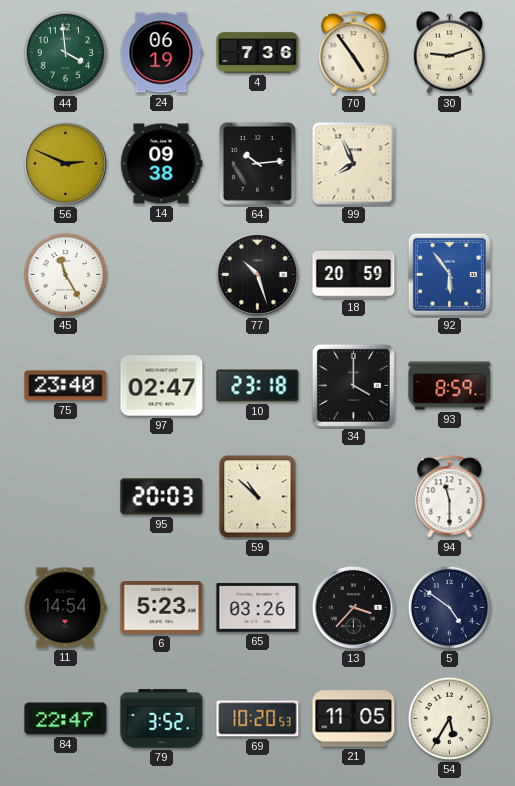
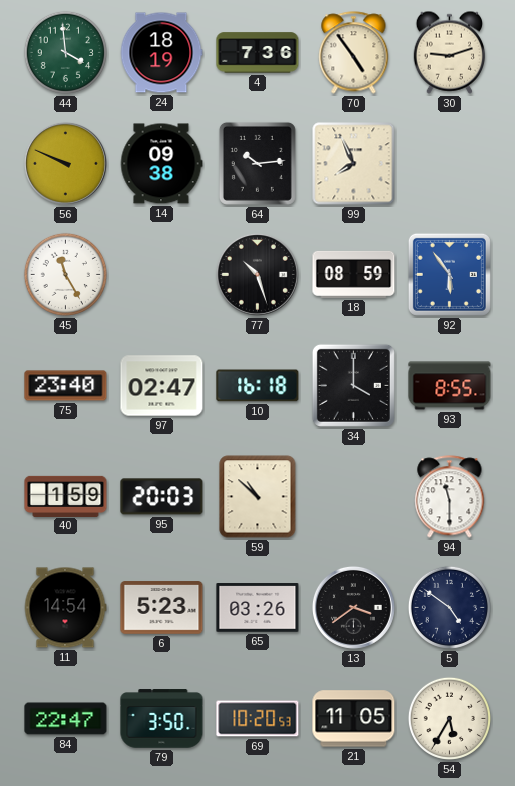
24: 06:19 -> 18:19
56: 2:49 -> 9:49
18: 20:59 -> 08:59
10: 23:18 -> 16:18
93: 8:59 -> 8:55
40: none -> 1:59
13: 3:37 -> 3:39
79: 3:52 -> 3:50
